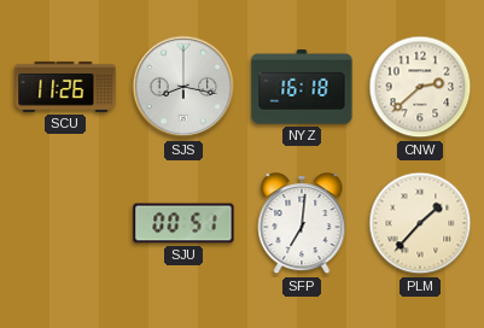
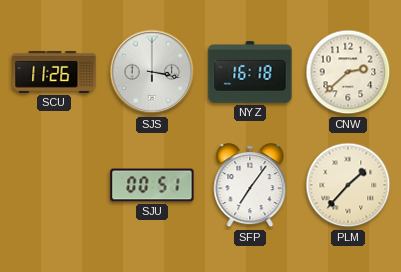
SJS: 8:17 -> 3:17
SFP: 7:01 -> 7:06
